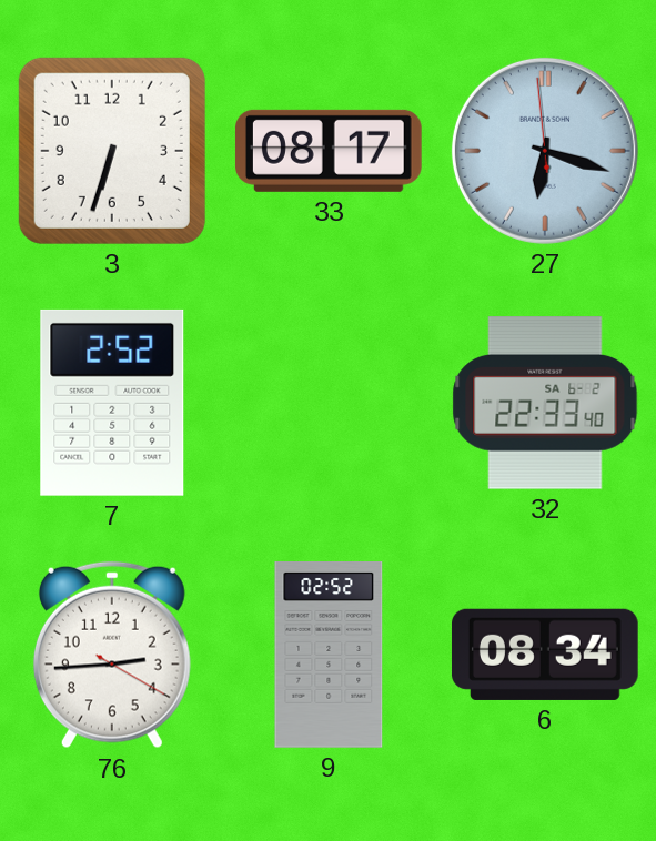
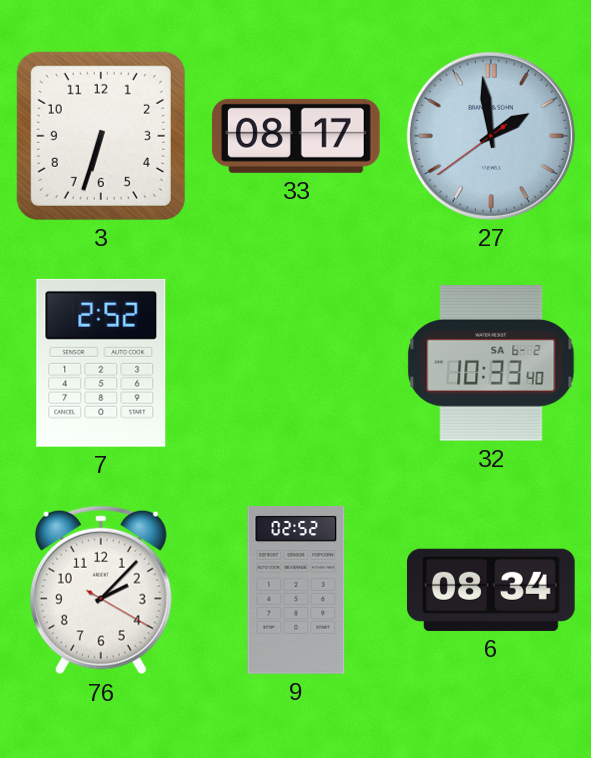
27: 6:17 -> 1:58
32: 22:33 -> 10:33
76: 2:44 -> 2:07
